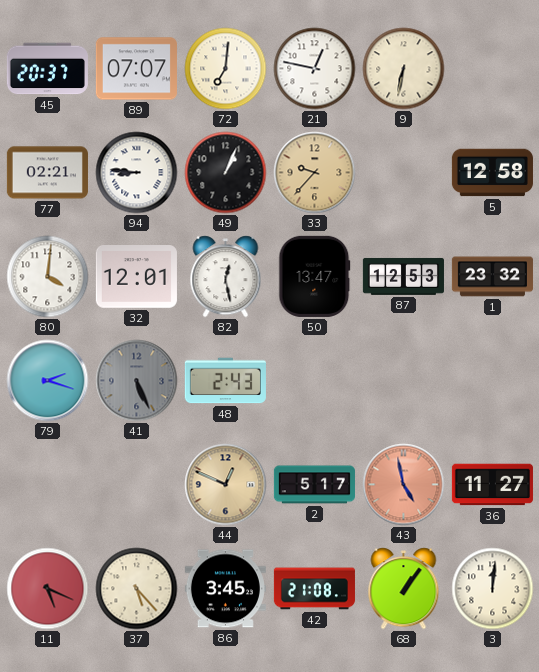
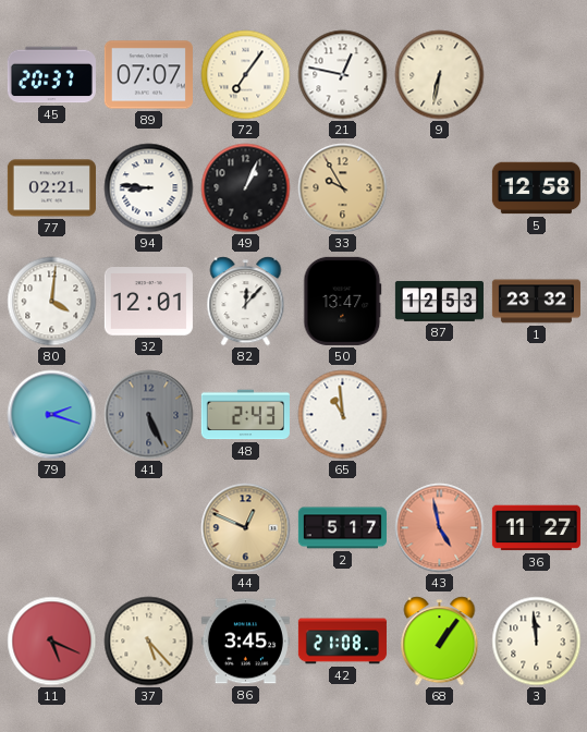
72: 7:01 -> 7:06
33: 9:37 -> 9:55
82: 12:28 -> 12:07
65: none -> 10:59
3: 12:01 -> 11:59
